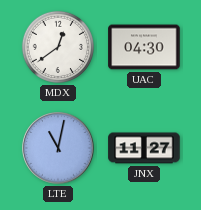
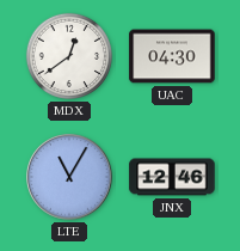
LTE: 11:02 -> 11:05
JNX: 11:27 -> 12:46
